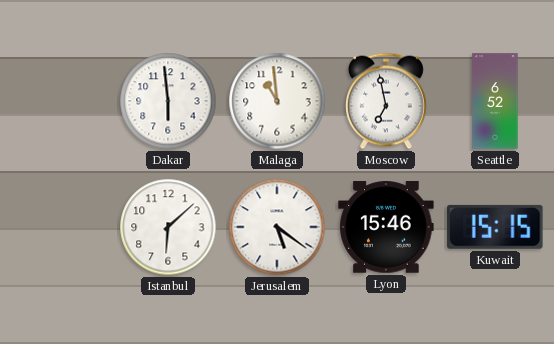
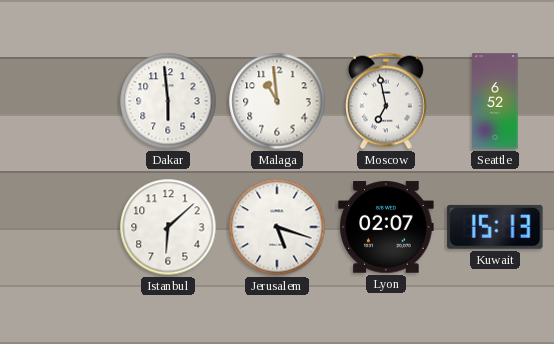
Jerusalem: 5:21 -> 5:18
Lyon: 15:46 -> 02:07
Kuwait: 15:15 -> 15:13
